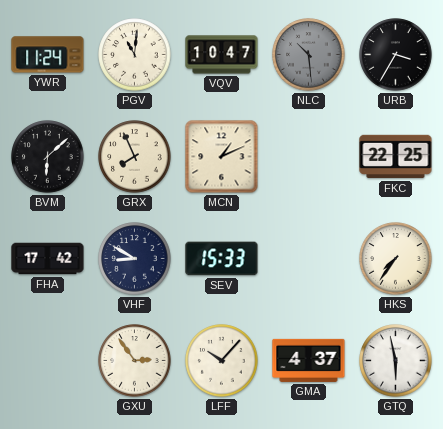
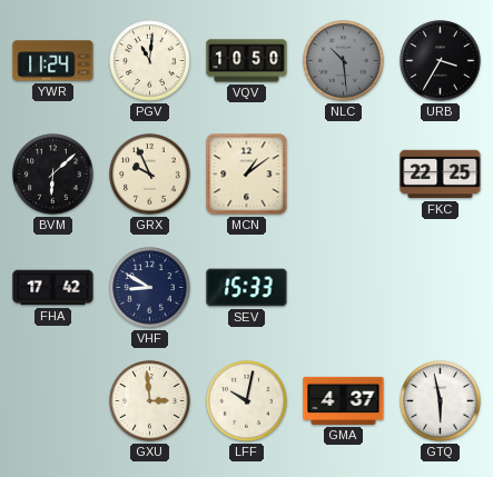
VQV: 10:47 -> 10:50
GRX: 7:56 -> 9:56
MCN: 1:11 -> 1:09
HKS: 7:36 -> none
GXU: 2:54 -> 2:59
LFF: 10:07 -> 10:02
